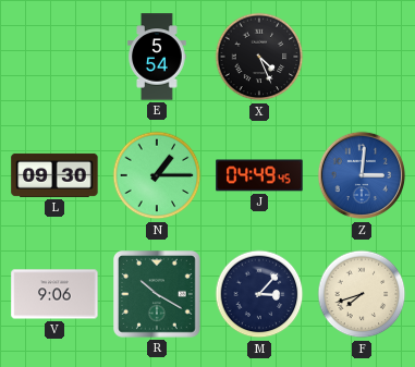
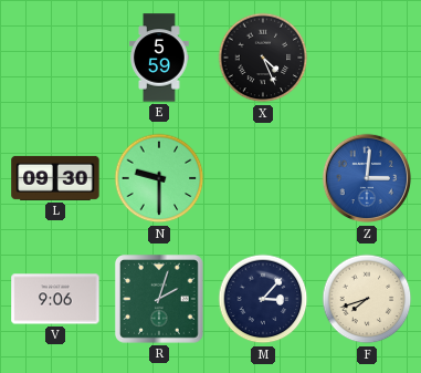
E: 5:54 -> 5:59
N: 1:15 -> 9:30
J: 04:49 -> none
R: 10:20 -> 2:03
